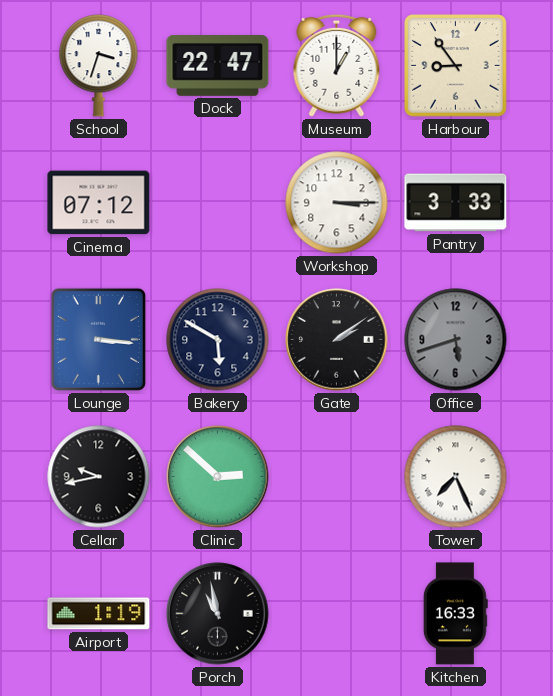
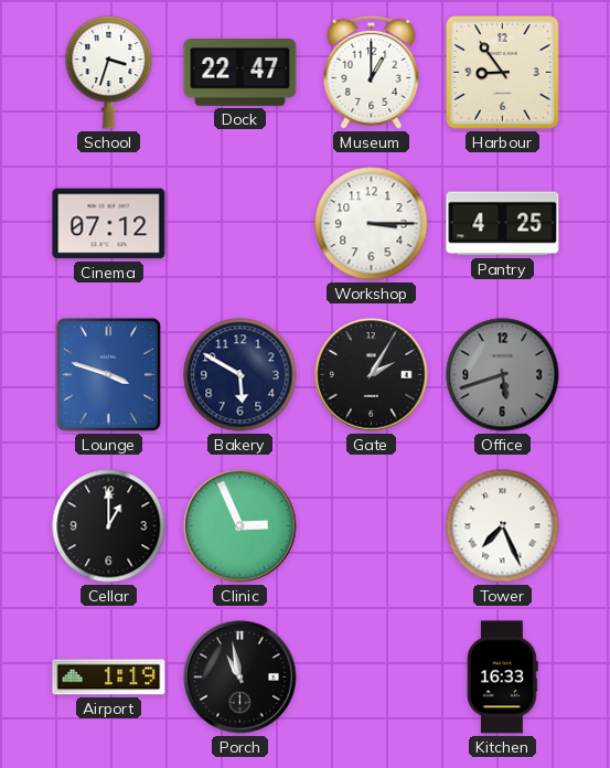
Pantry: 3:33 -> 4:25
Lounge: 3:16 -> 3:48
Gate: 2:09 -> 2:05
Cellar: 9:43 -> 1:00
Clinic: 2:52 -> 2:56
